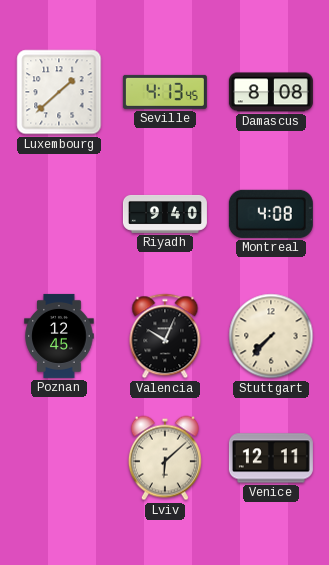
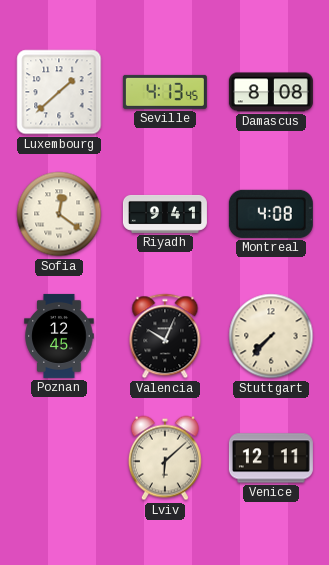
Sofia: none -> 12:21
Riyadh: 9:40 -> 9:41
